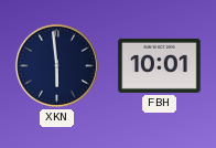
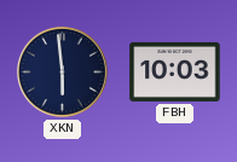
FBH: 10:01 -> 10:03
